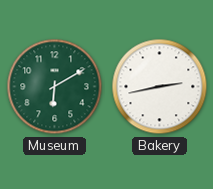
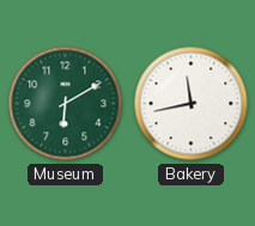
Bakery: 2:43 -> 11:43
